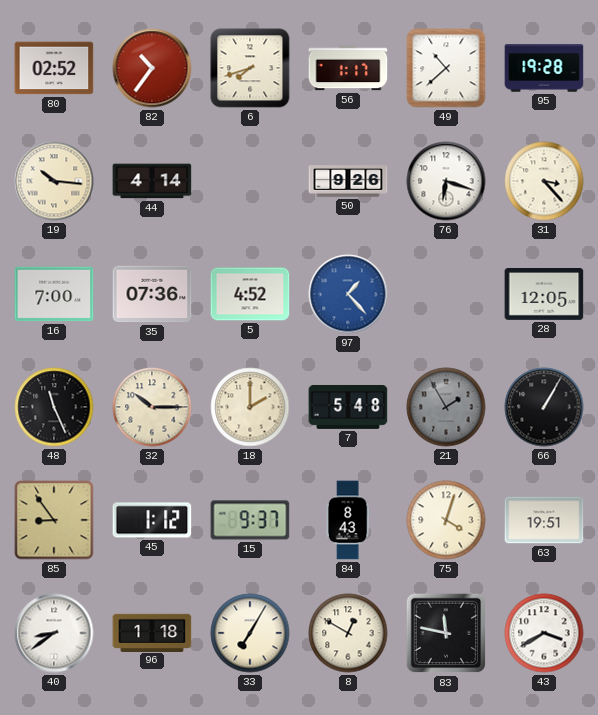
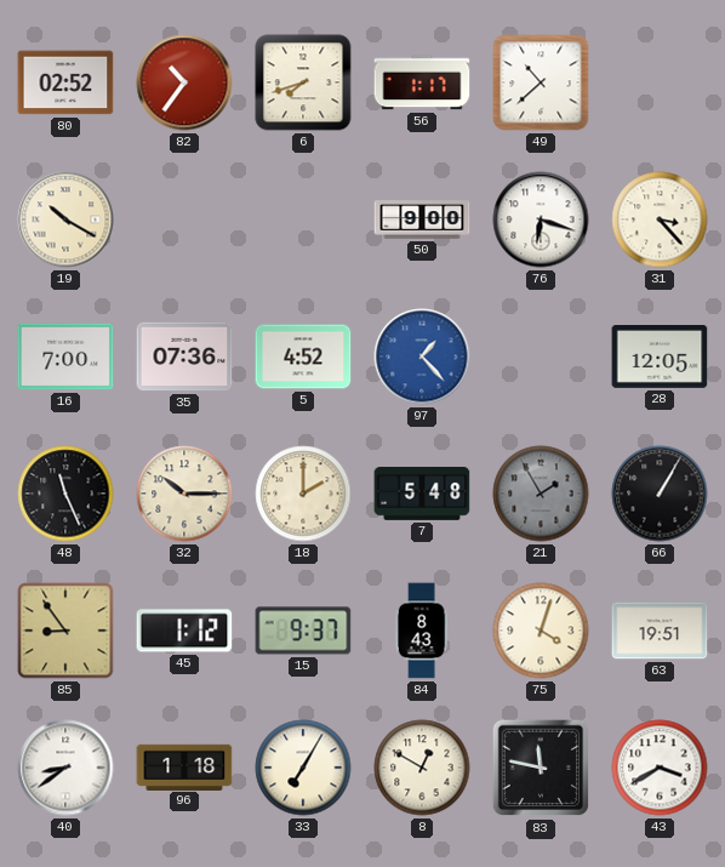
95: 19:28 -> none
19: 10:16 -> 10:20
44: 4:14 -> none
50: 9:26 -> 9:00
